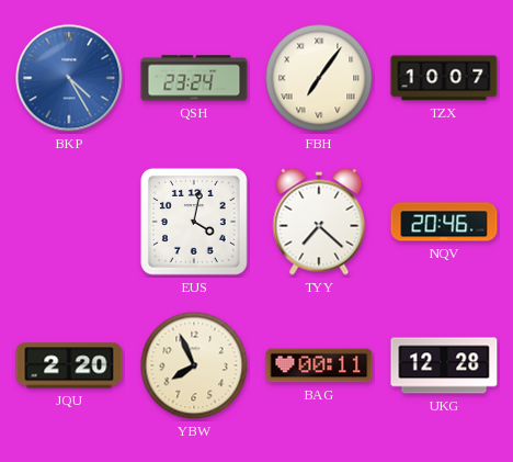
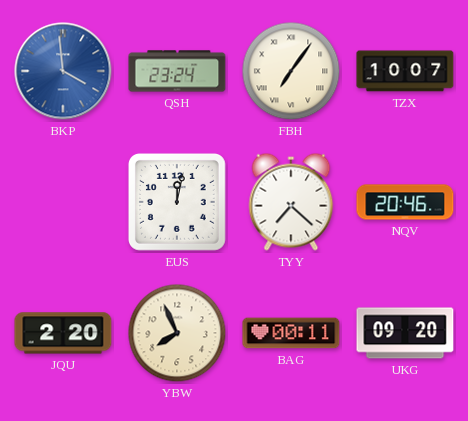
BKP: 4:25 -> 3:59
EUS: 4:02 -> 12:02
UKG: 12:28 -> 09:20
